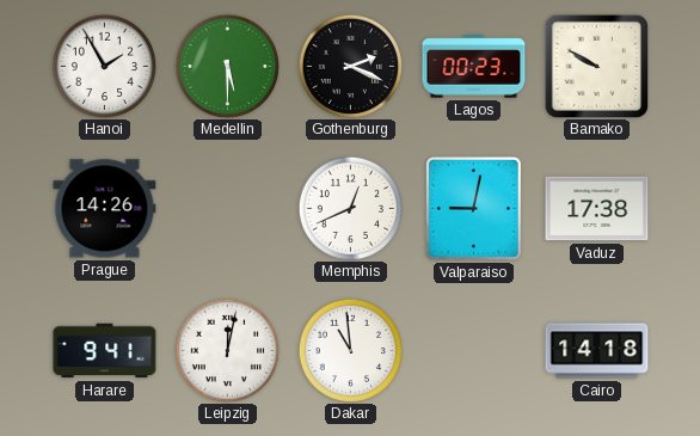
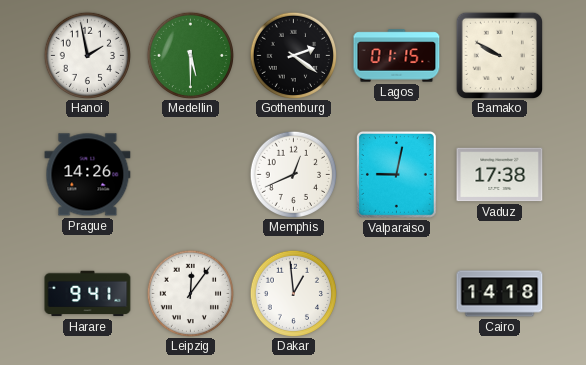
Hanoi: 1:55 -> 1:58
Gothenburg: 2:19 -> 2:21
Lagos: 00:23 -> 01:15
Leipzig: 12:02 -> 12:06
Dakar: 10:59 -> 12:59
